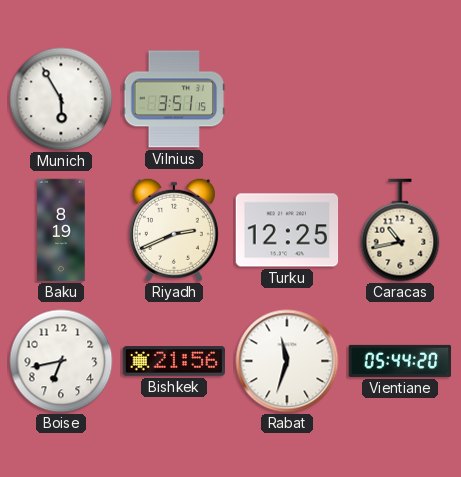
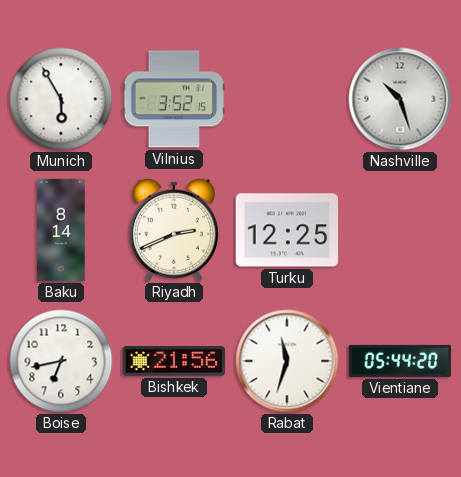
Vilnius: 3:51 -> 3:52
Nashville: none -> 10:27
Baku: 8:19 -> 8:14
Caracas: 10:43 -> none
